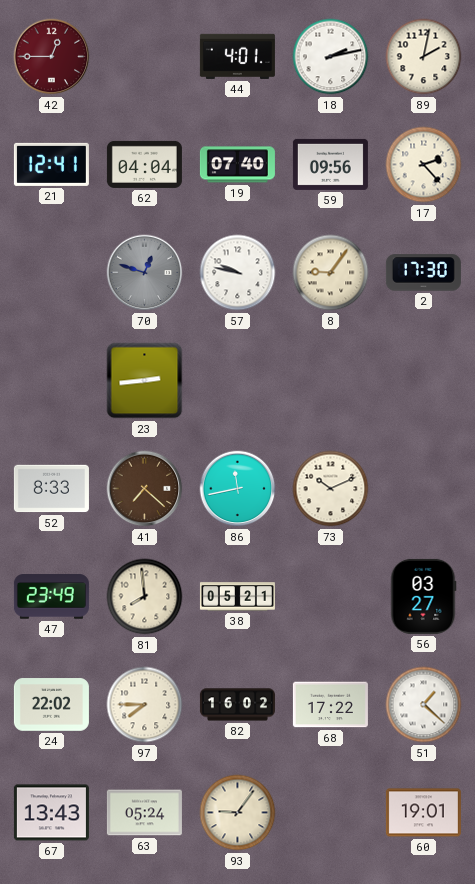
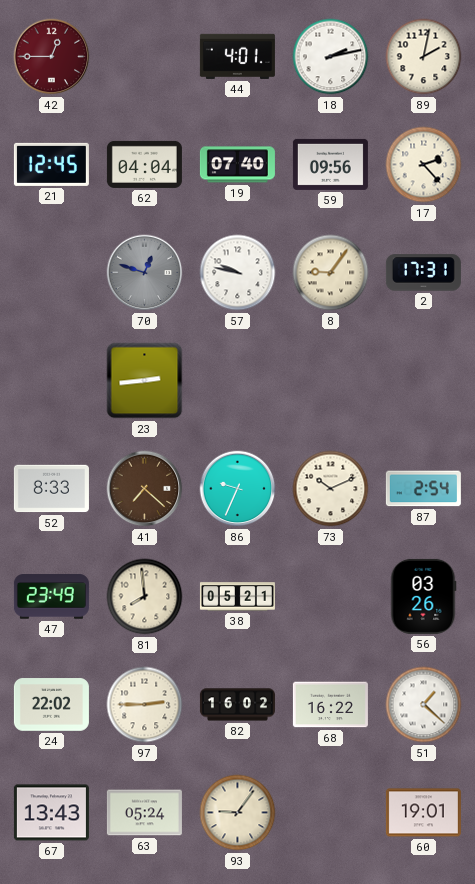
21: 12:41 -> 12:45
2: 17:30 -> 17:31
86: 11:43 -> 9:34
87: none -> 2:54
56: 03:27 -> 03:26
97: 7:45 -> 2:45
68: 17:22 -> 16:22
